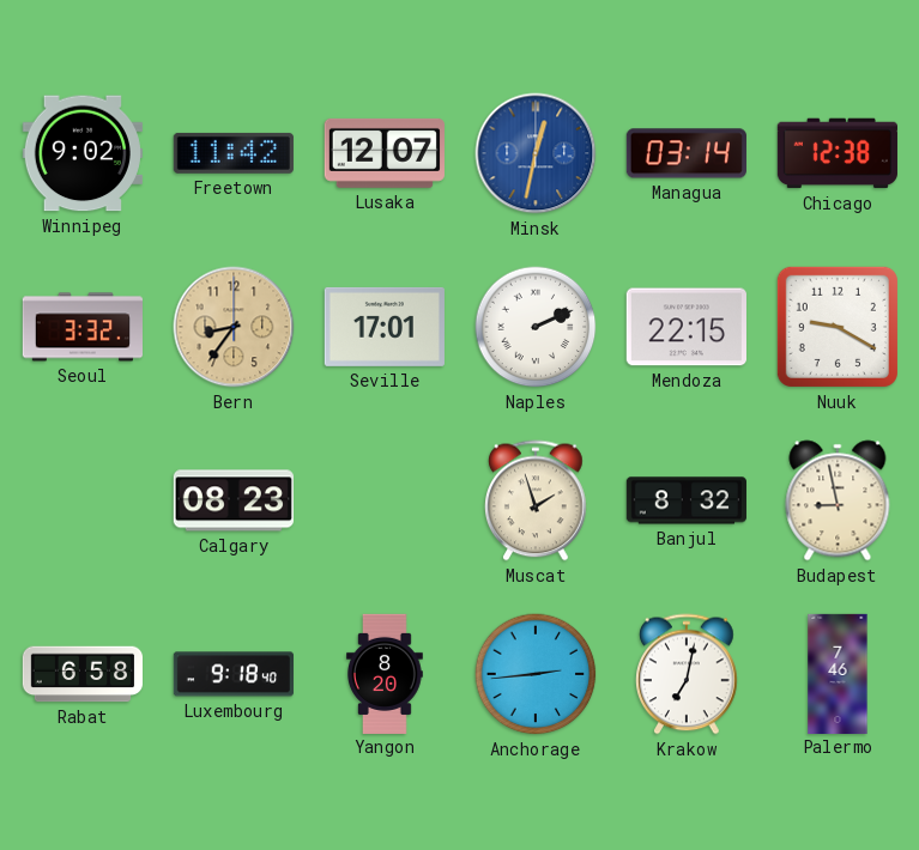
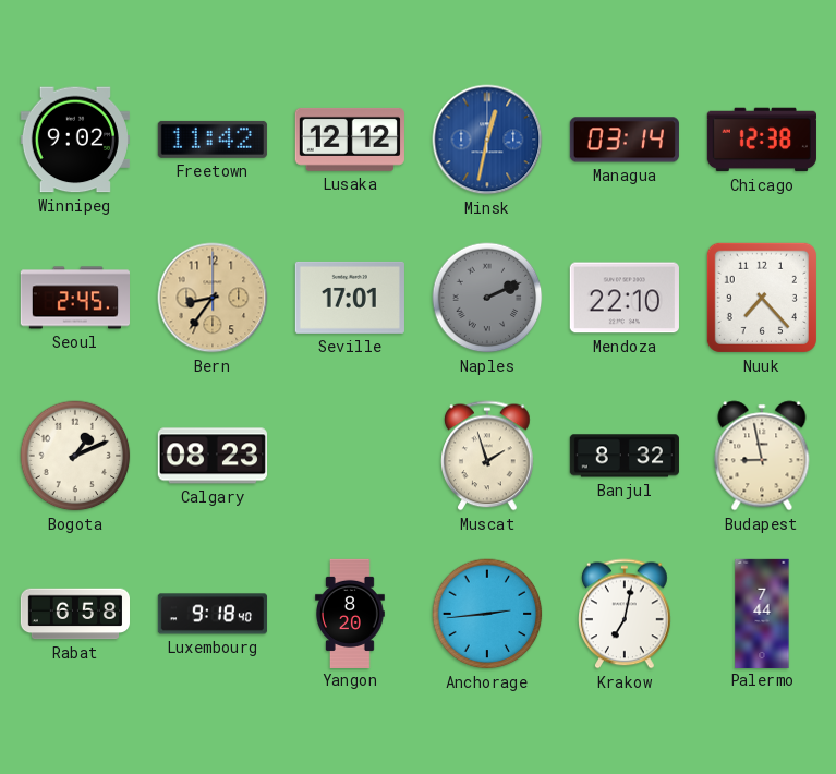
Lusaka: 12:07 -> 12:12
Seoul: 3:32 -> 2:45
Naples dial: white -> grey
Mendoza: 22:15 -> 22:10
Nuuk: 9:20 -> 7:23
Bogota: none -> 1:11
Palermo: 7:46 -> 7:44
